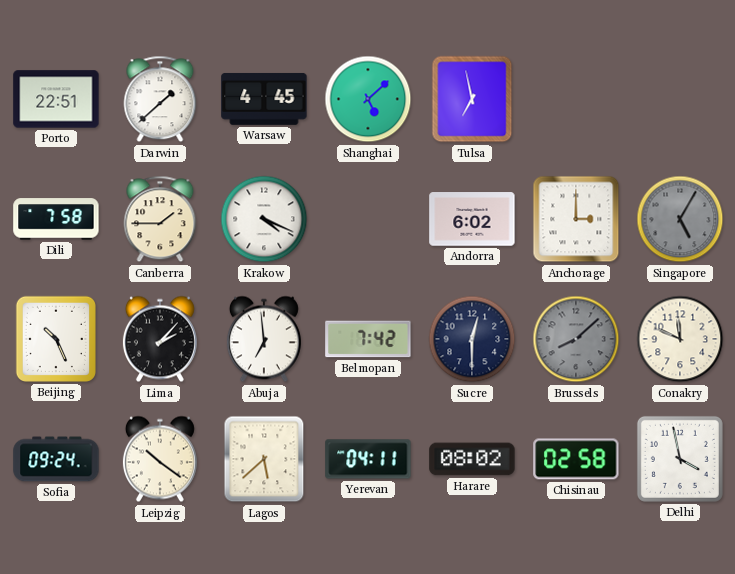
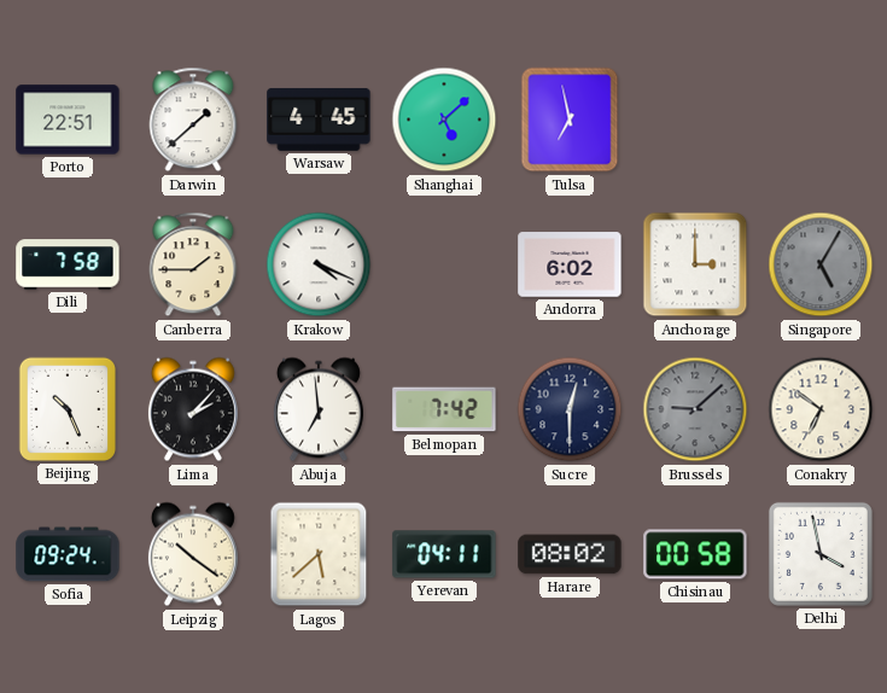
Brussels: 8:08 -> 9:08
Conakry: 11:49 -> 6:51
Chisinau: 02:58 -> 00:58
